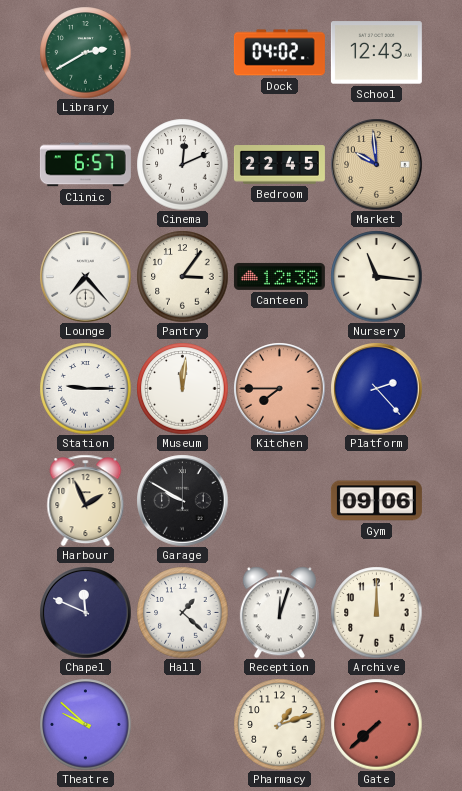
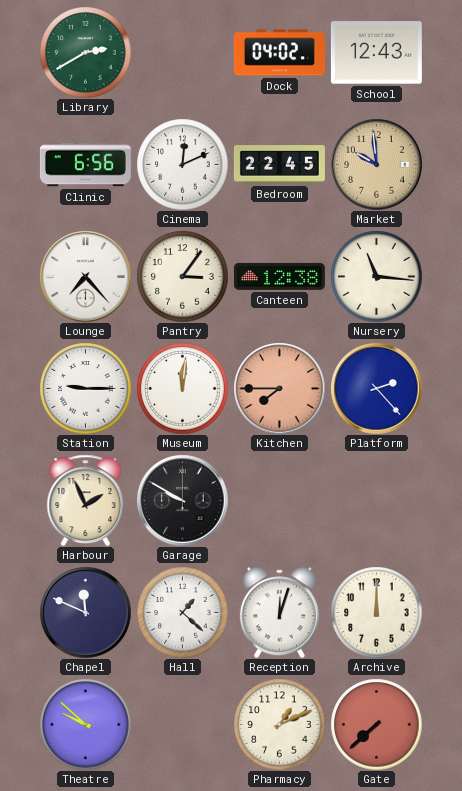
Clinic: 6:57 -> 6:56
Gym: 09:06 -> none
Pharmacy: 1:12 -> 1:11
